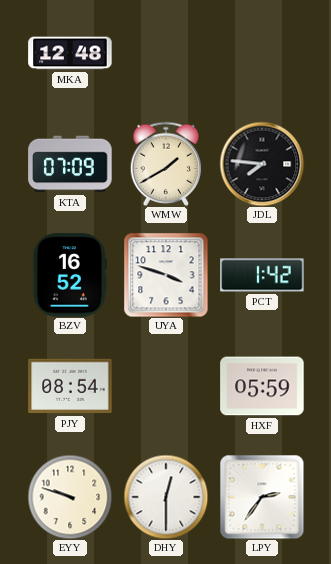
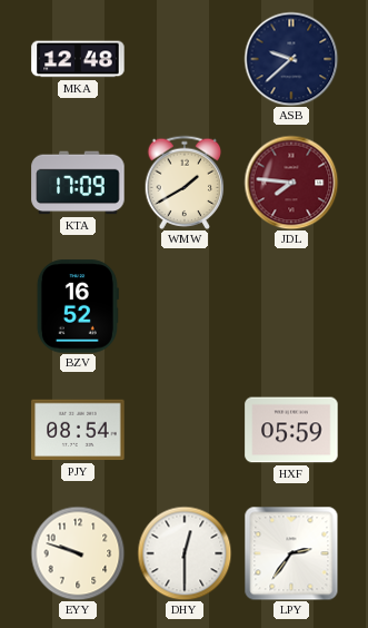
ASB: none -> 9:38
KTA: 07:09 -> 17:09
JDL dial: black -> burgundy
UYA: 3:48 -> none
PCT: 1:42 -> none
